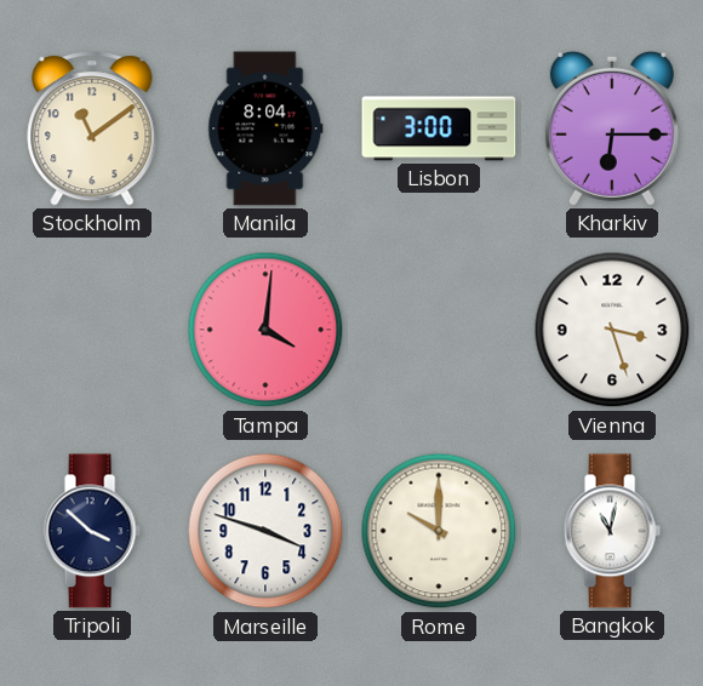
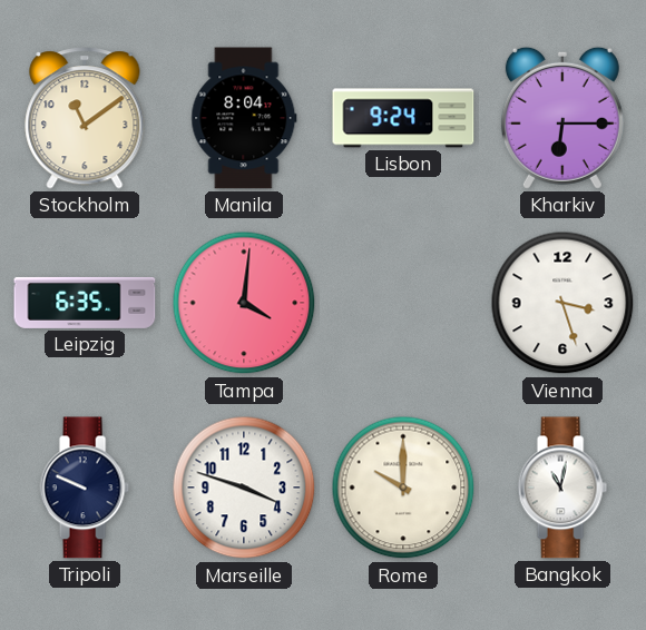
Lisbon: 3:00 -> 9:24
Leipzig: none -> 6:35
Tripoli: 3:52 -> 9:49
